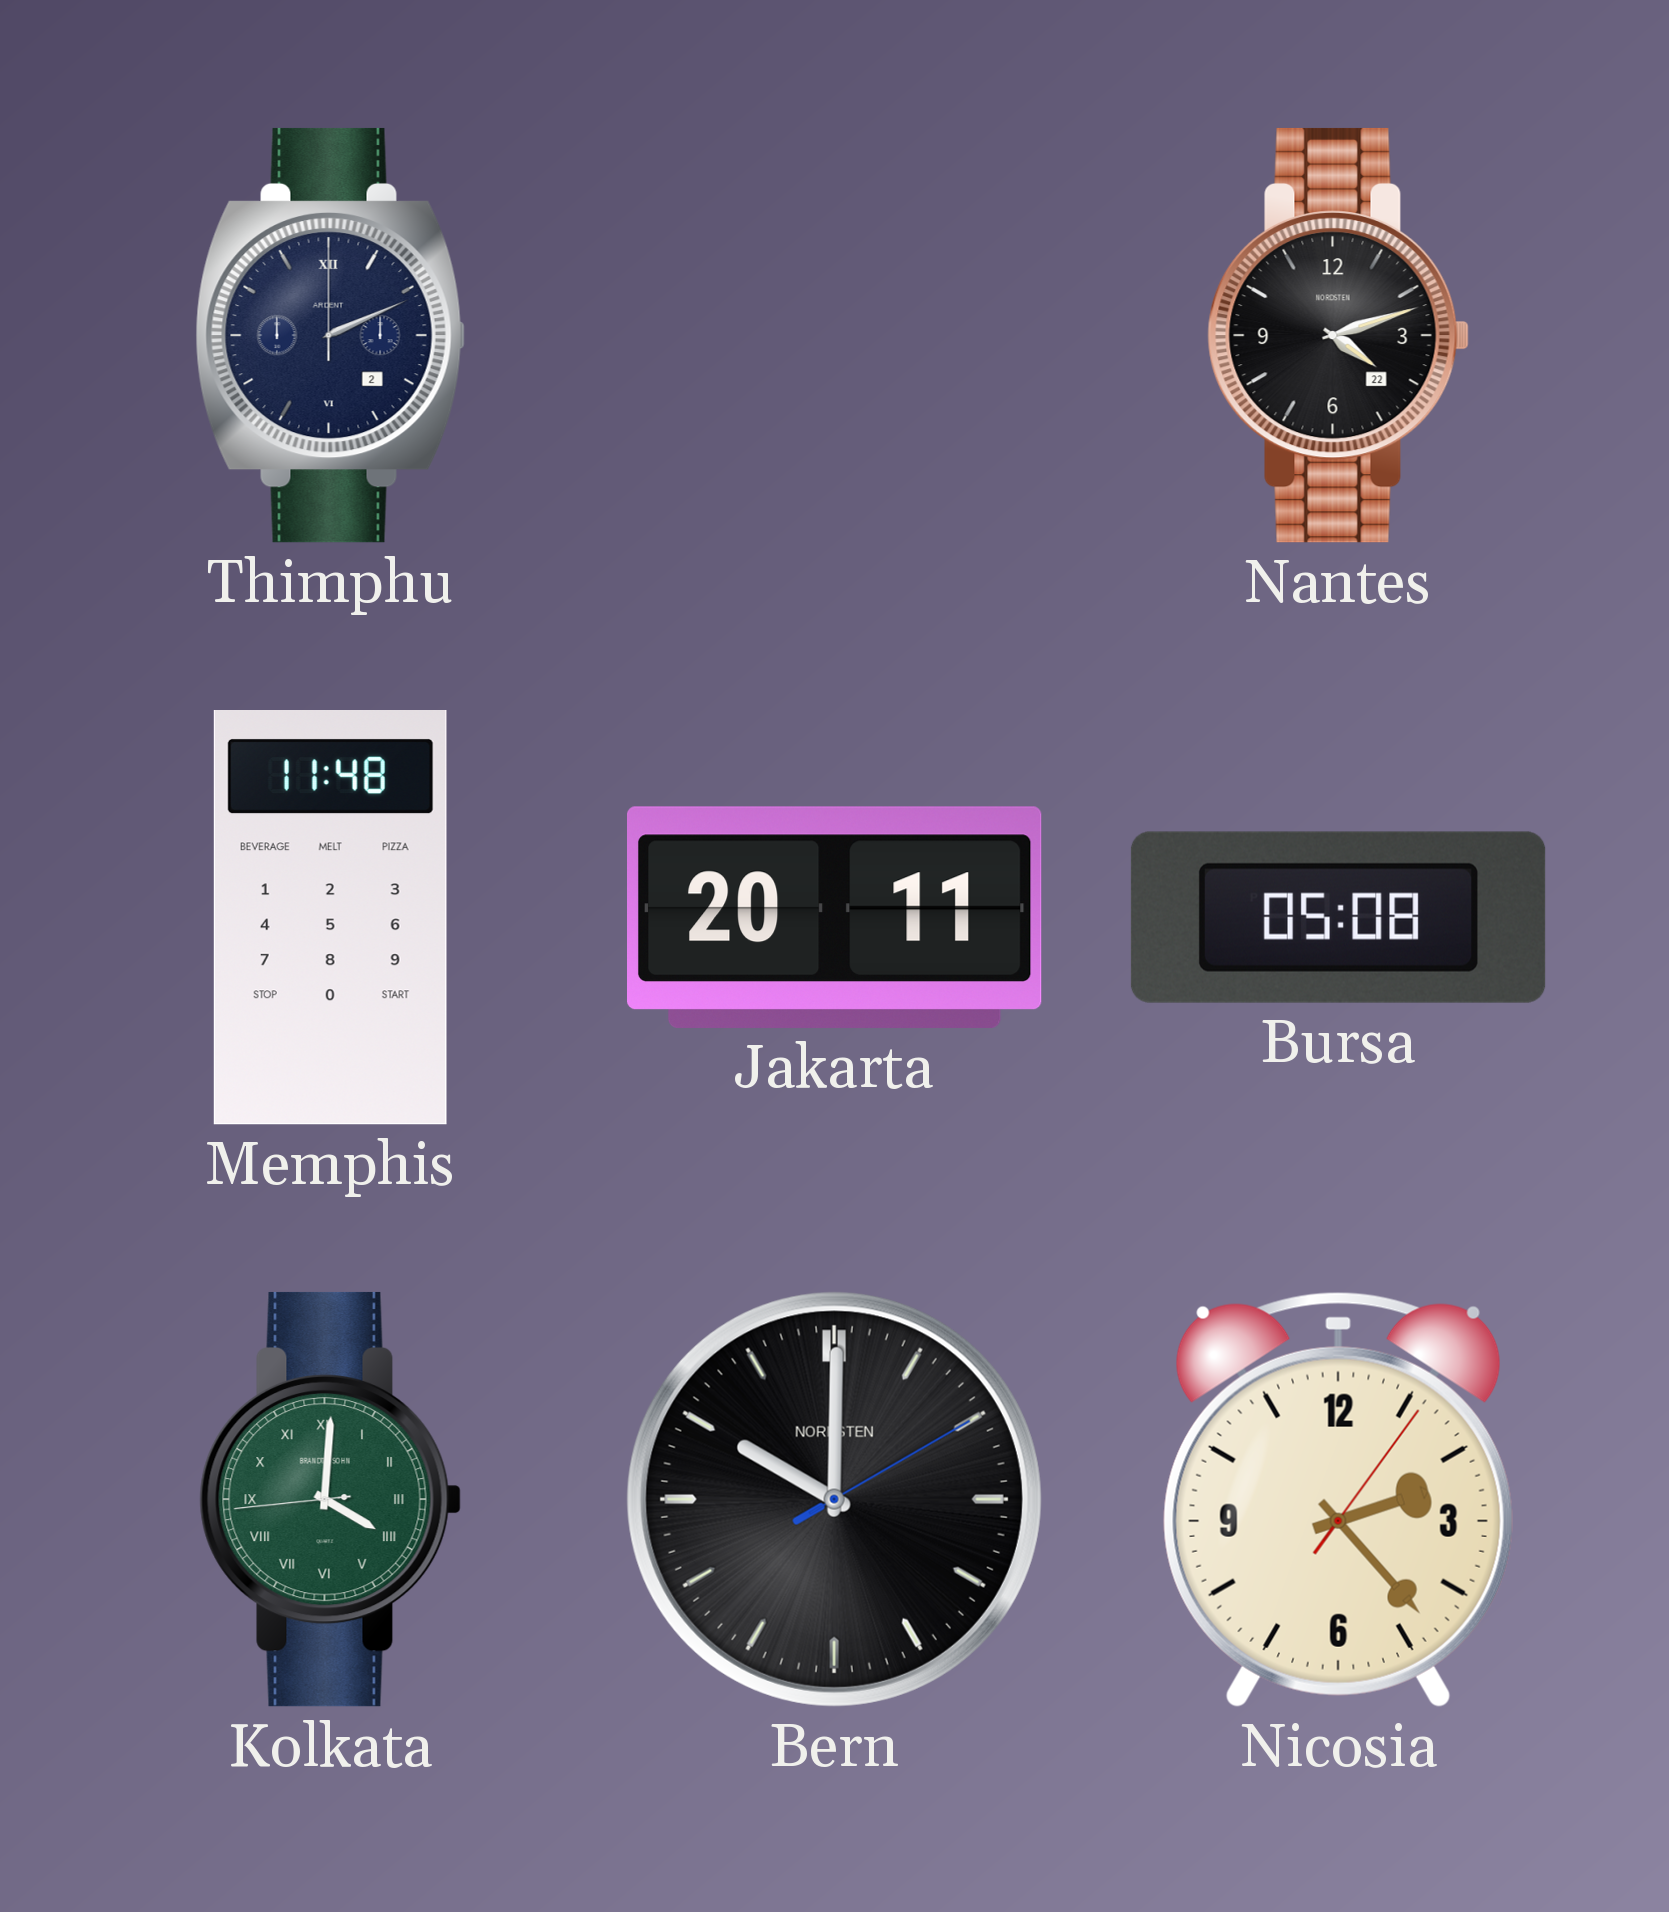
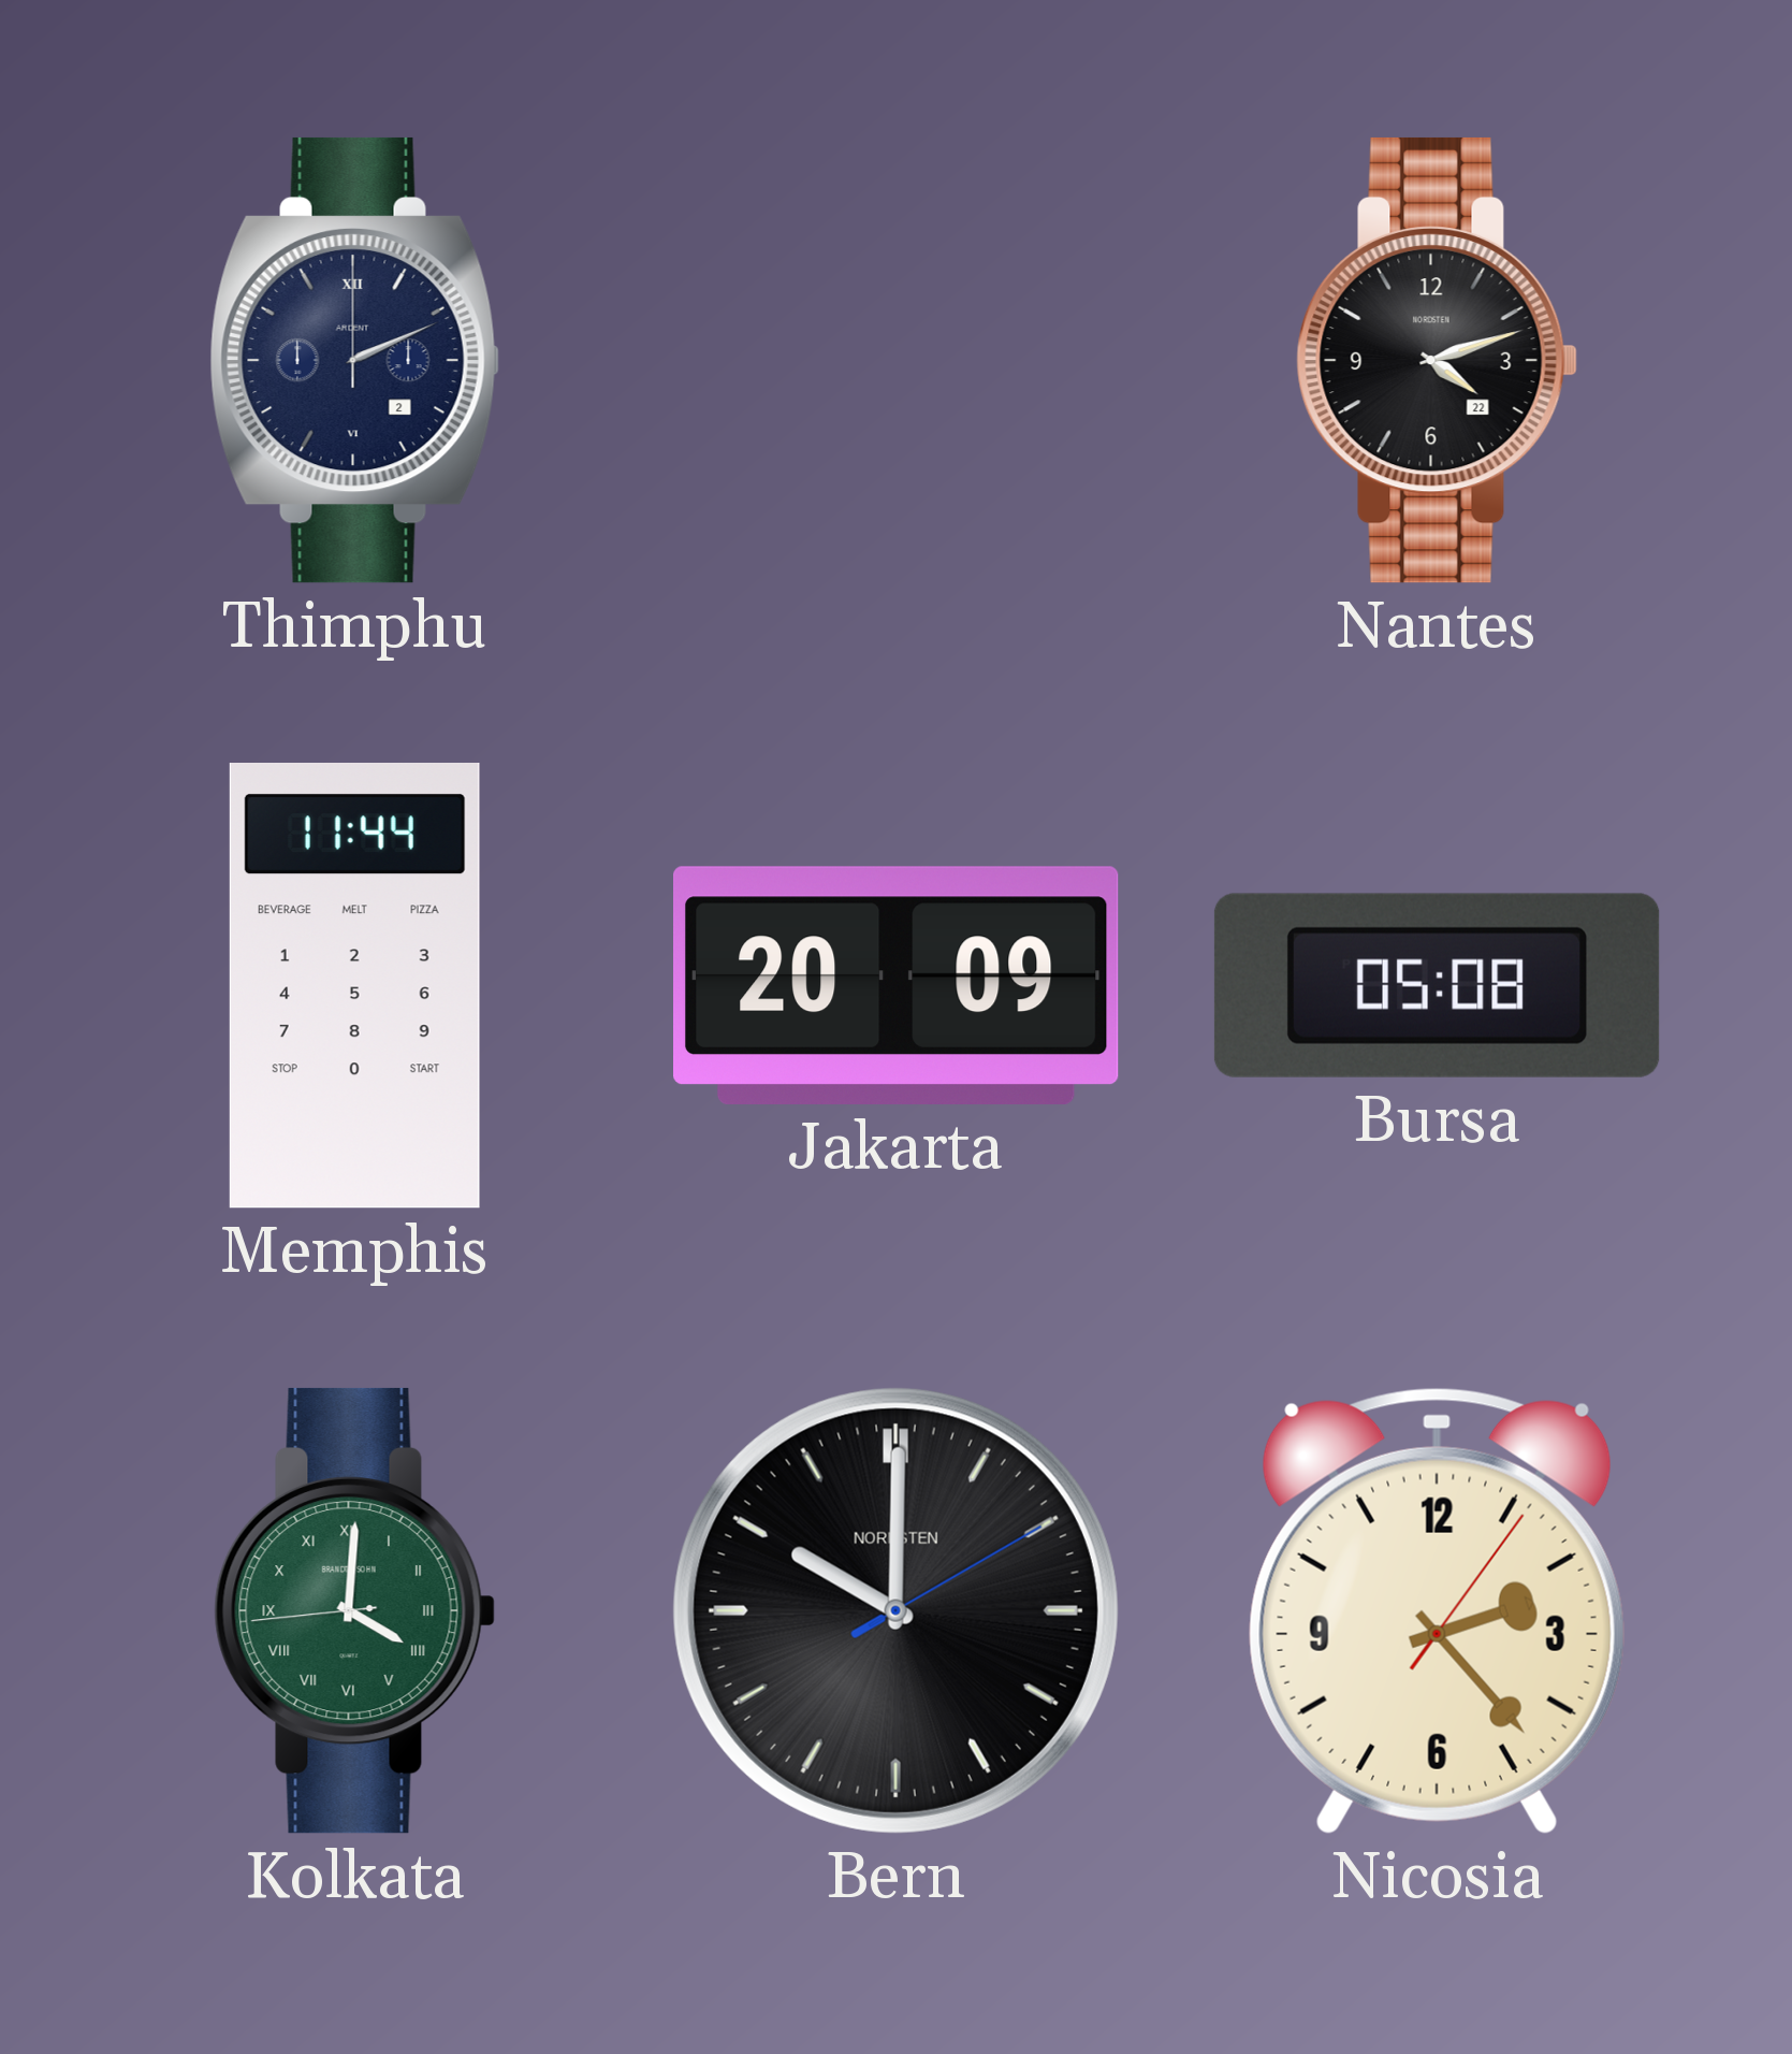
Memphis: 11:48 -> 11:44
Jakarta: 20:11 -> 20:09
